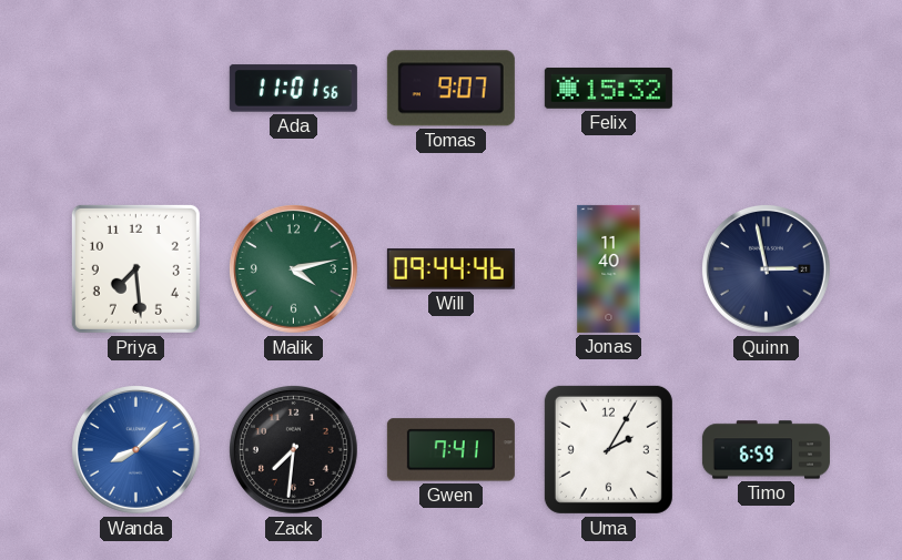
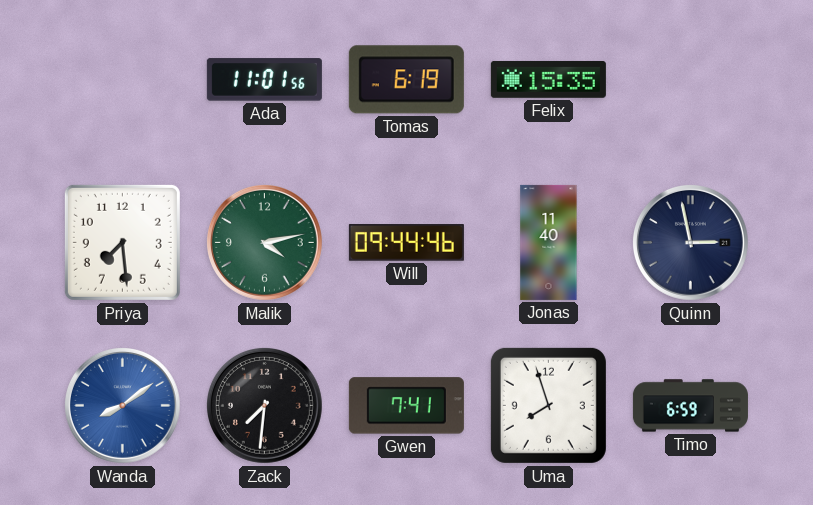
Tomas: 9:07 -> 6:19
Felix: 15:32 -> 15:35
Wanda: 8:08 -> 8:09
Uma: 2:05 -> 7:57
